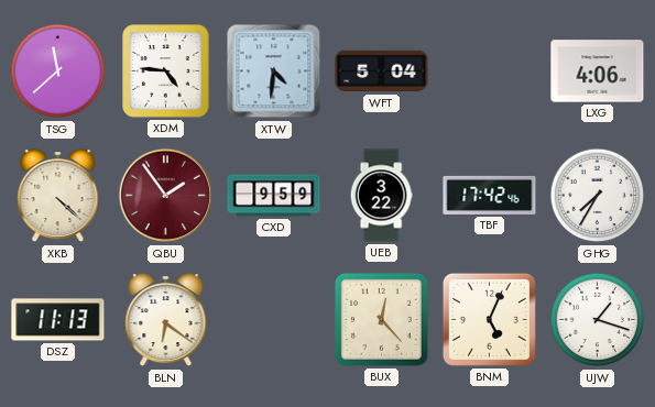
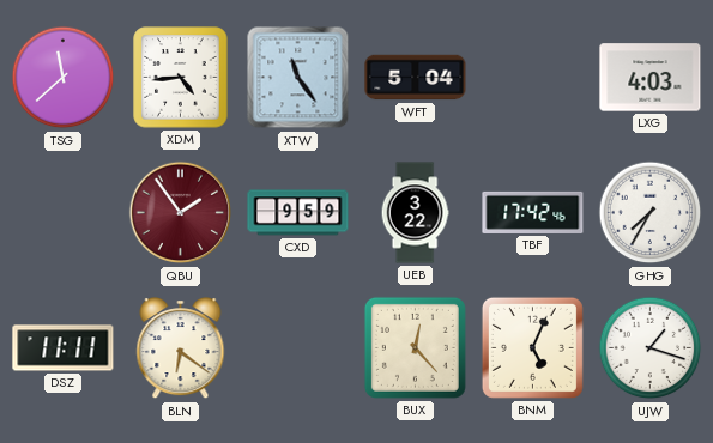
XDM: 4:46 -> 4:44
XTW: 4:31 -> 11:24
LXG: 4:06 -> 4:03
XKB: 4:22 -> none
DSZ: 11:13 -> 11:11
